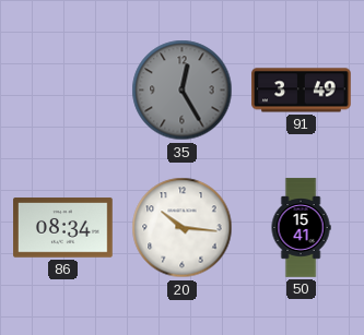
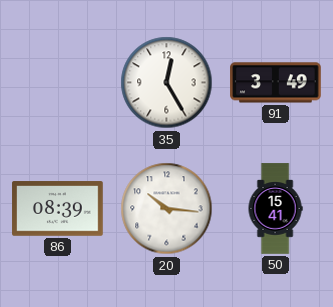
35 dial: grey -> white
86: 08:34 -> 08:39
